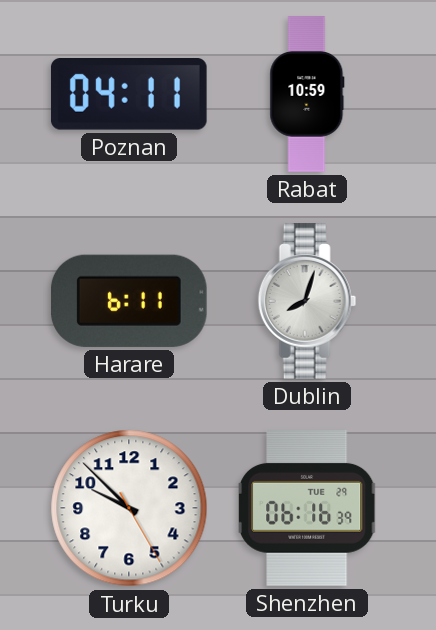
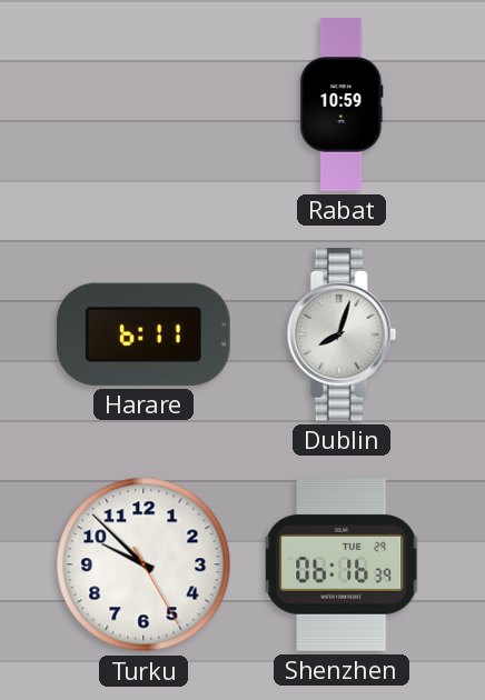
Poznan: 04:11 -> none
